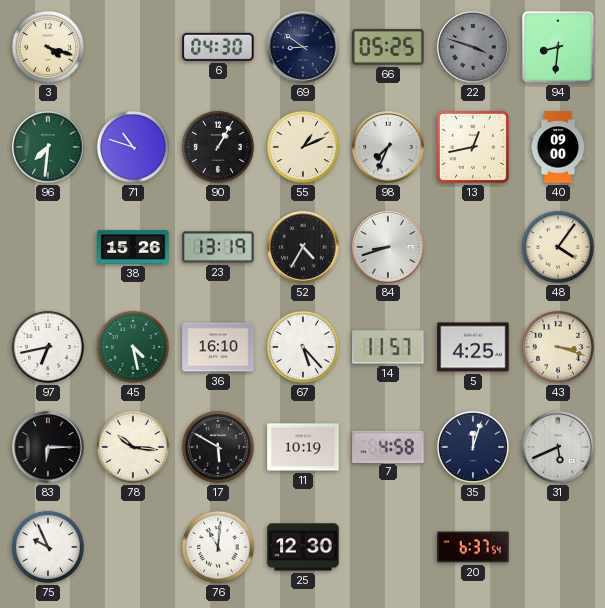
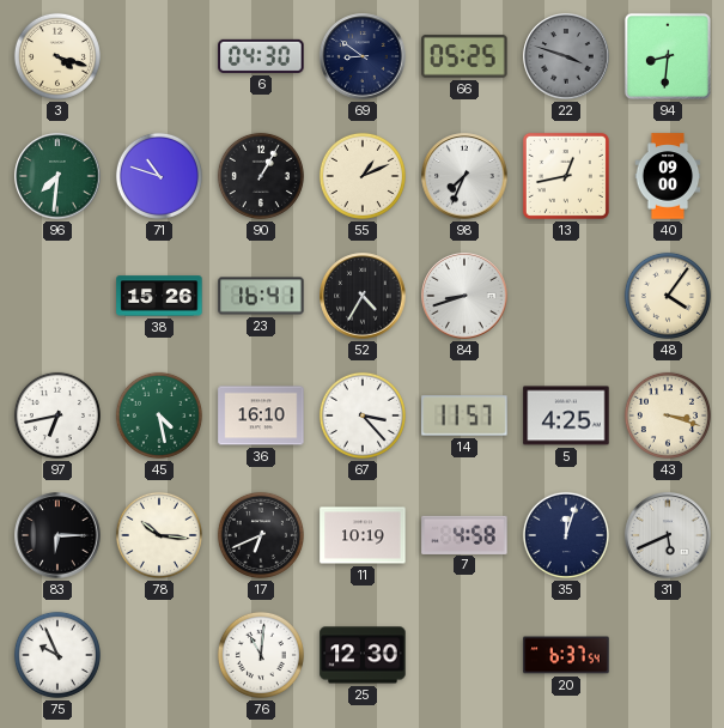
23: 13:19 -> 16:41
67: 5:23 -> 3:23
17: 5:50 -> 6:41
